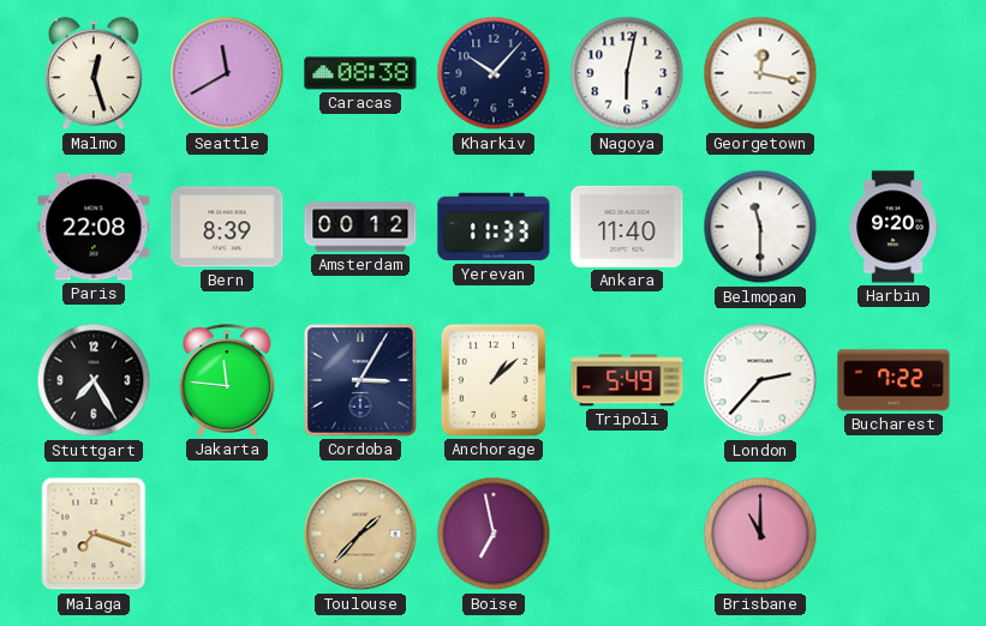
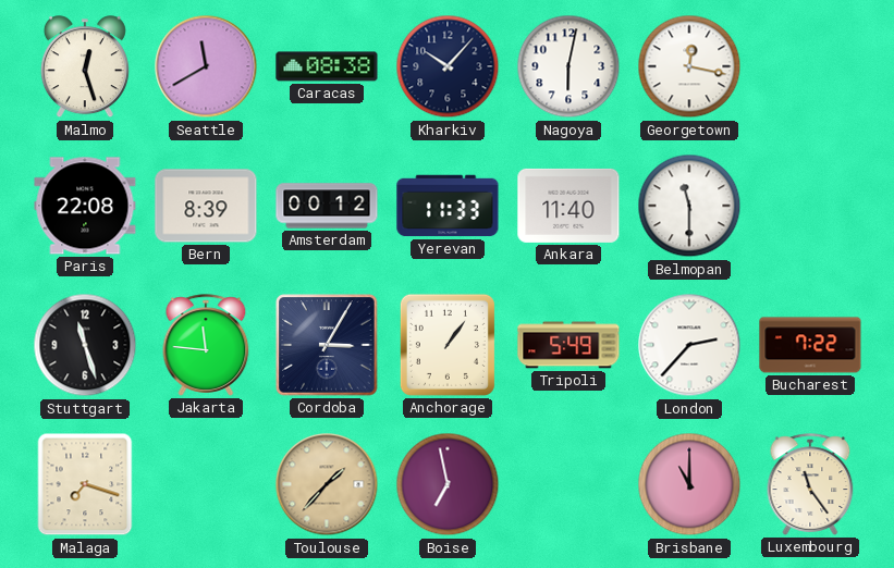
Harbin: 9:20 -> none
Stuttgart: 7:25 -> 11:27
Anchorage: 1:08 -> 1:06
Luxembourg: none -> 11:24
